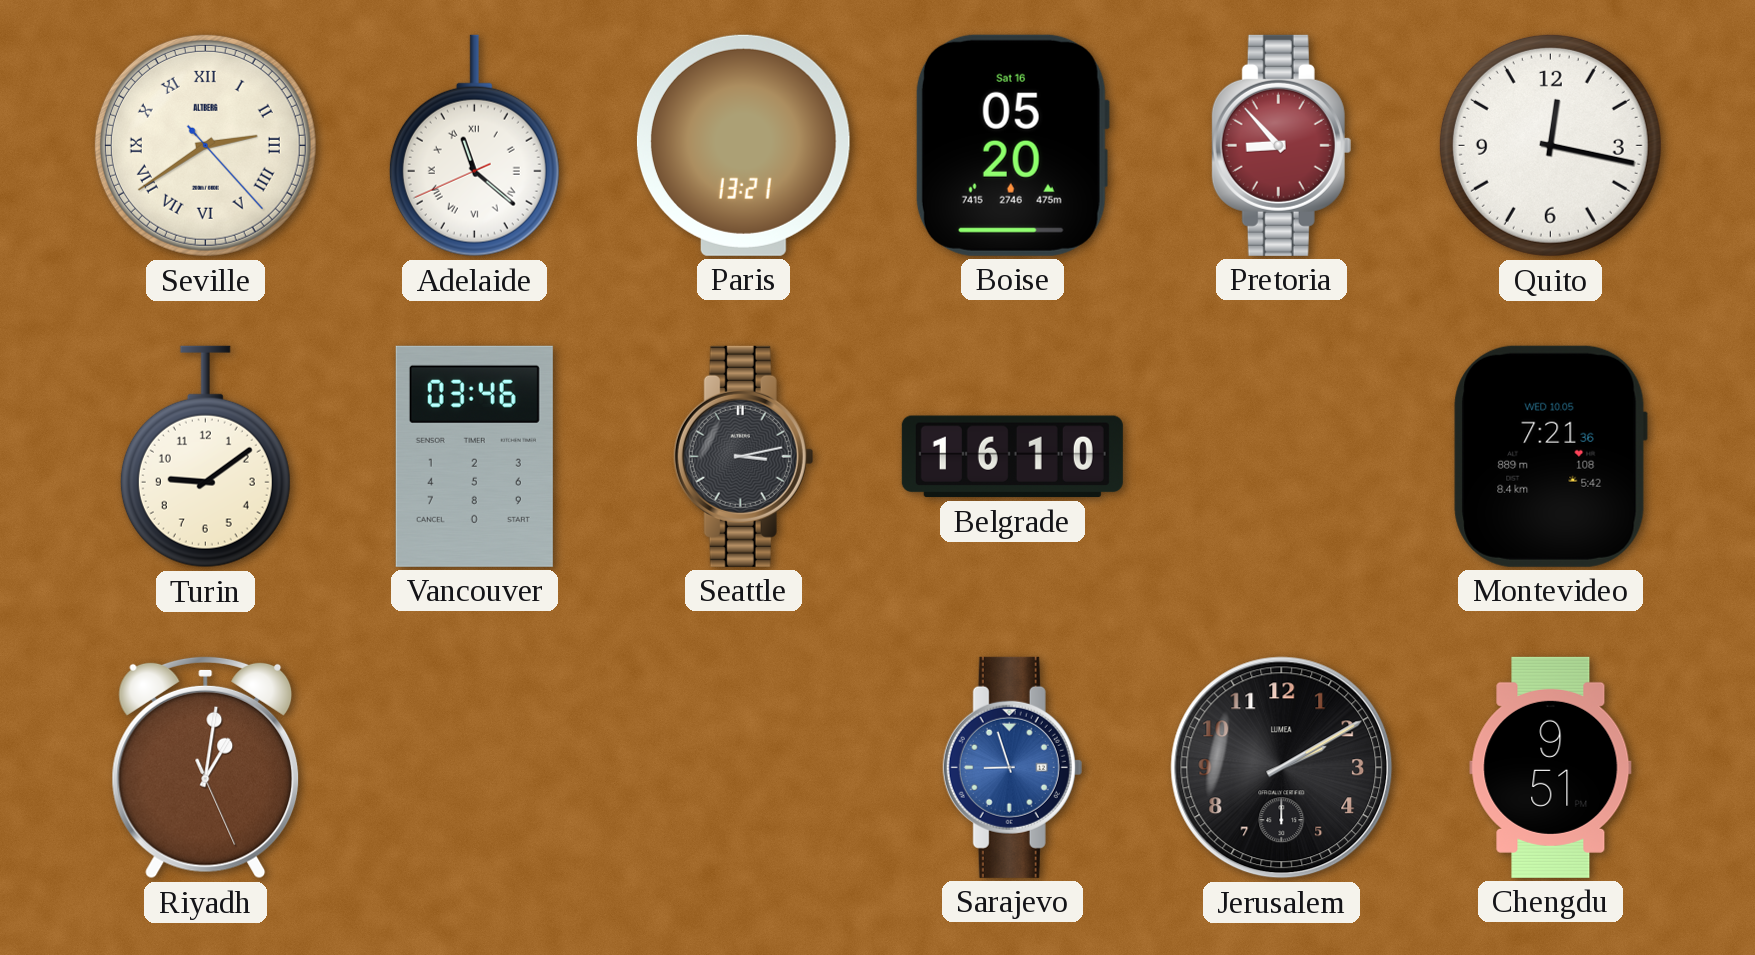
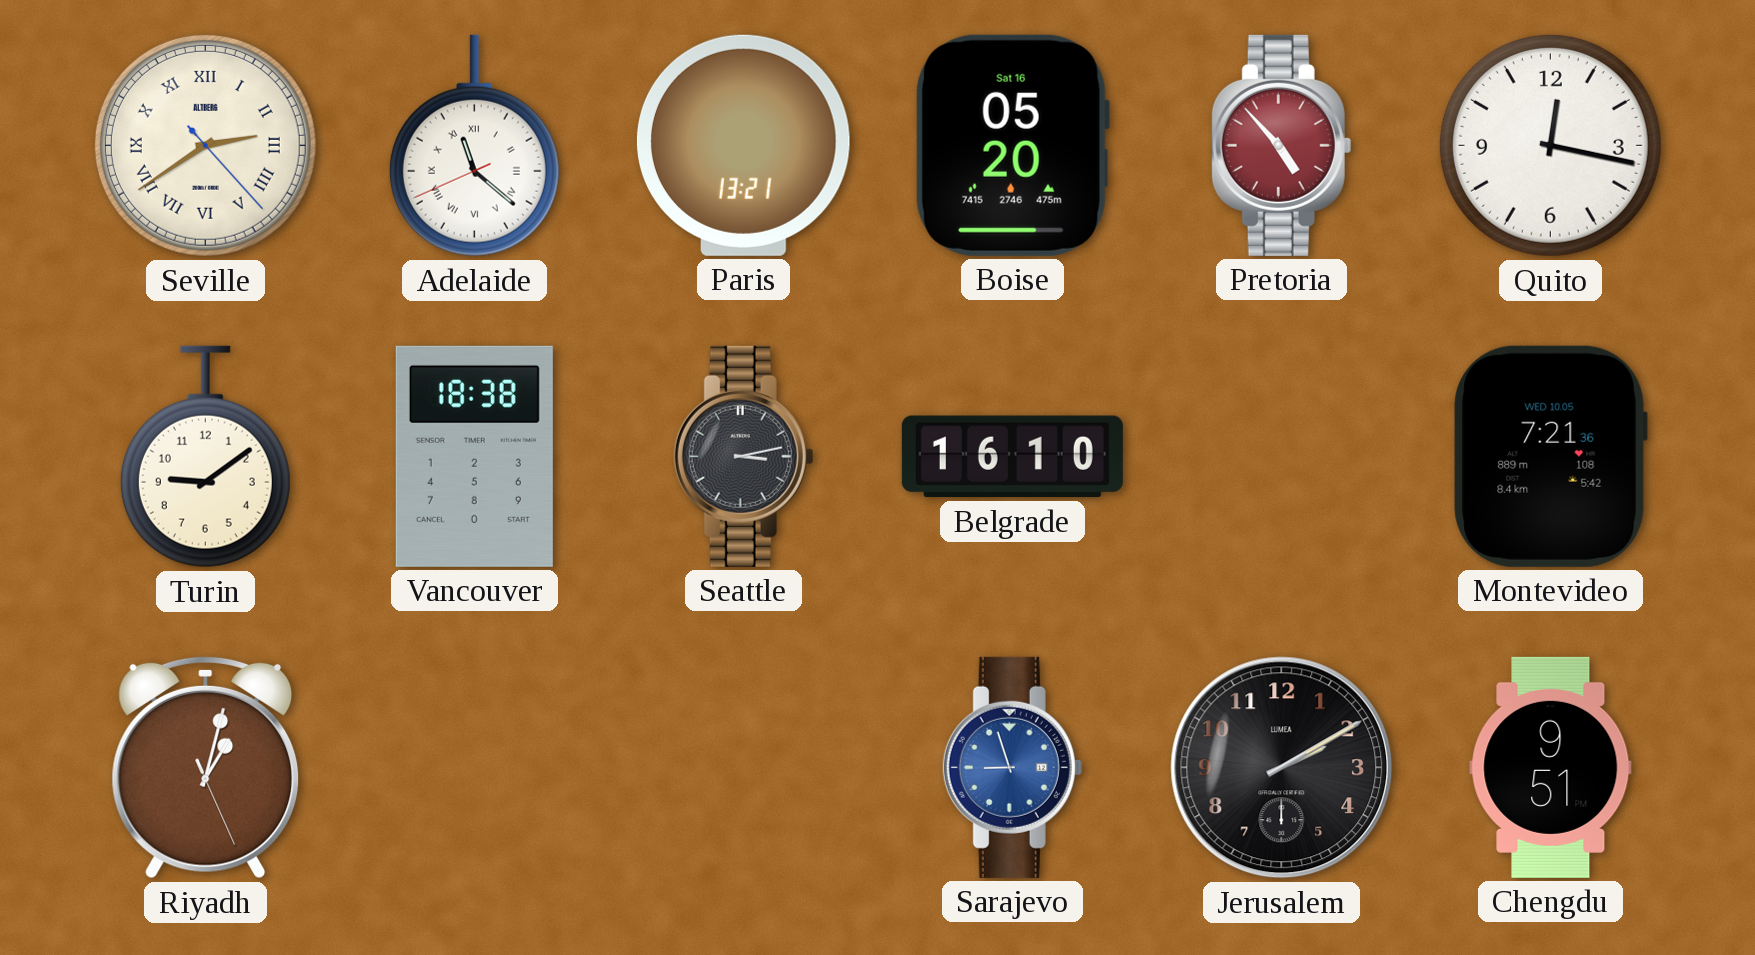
Pretoria: 8:53 -> 4:53
Vancouver: 03:46 -> 18:38
Riyadh: 1:01 -> 1:02
